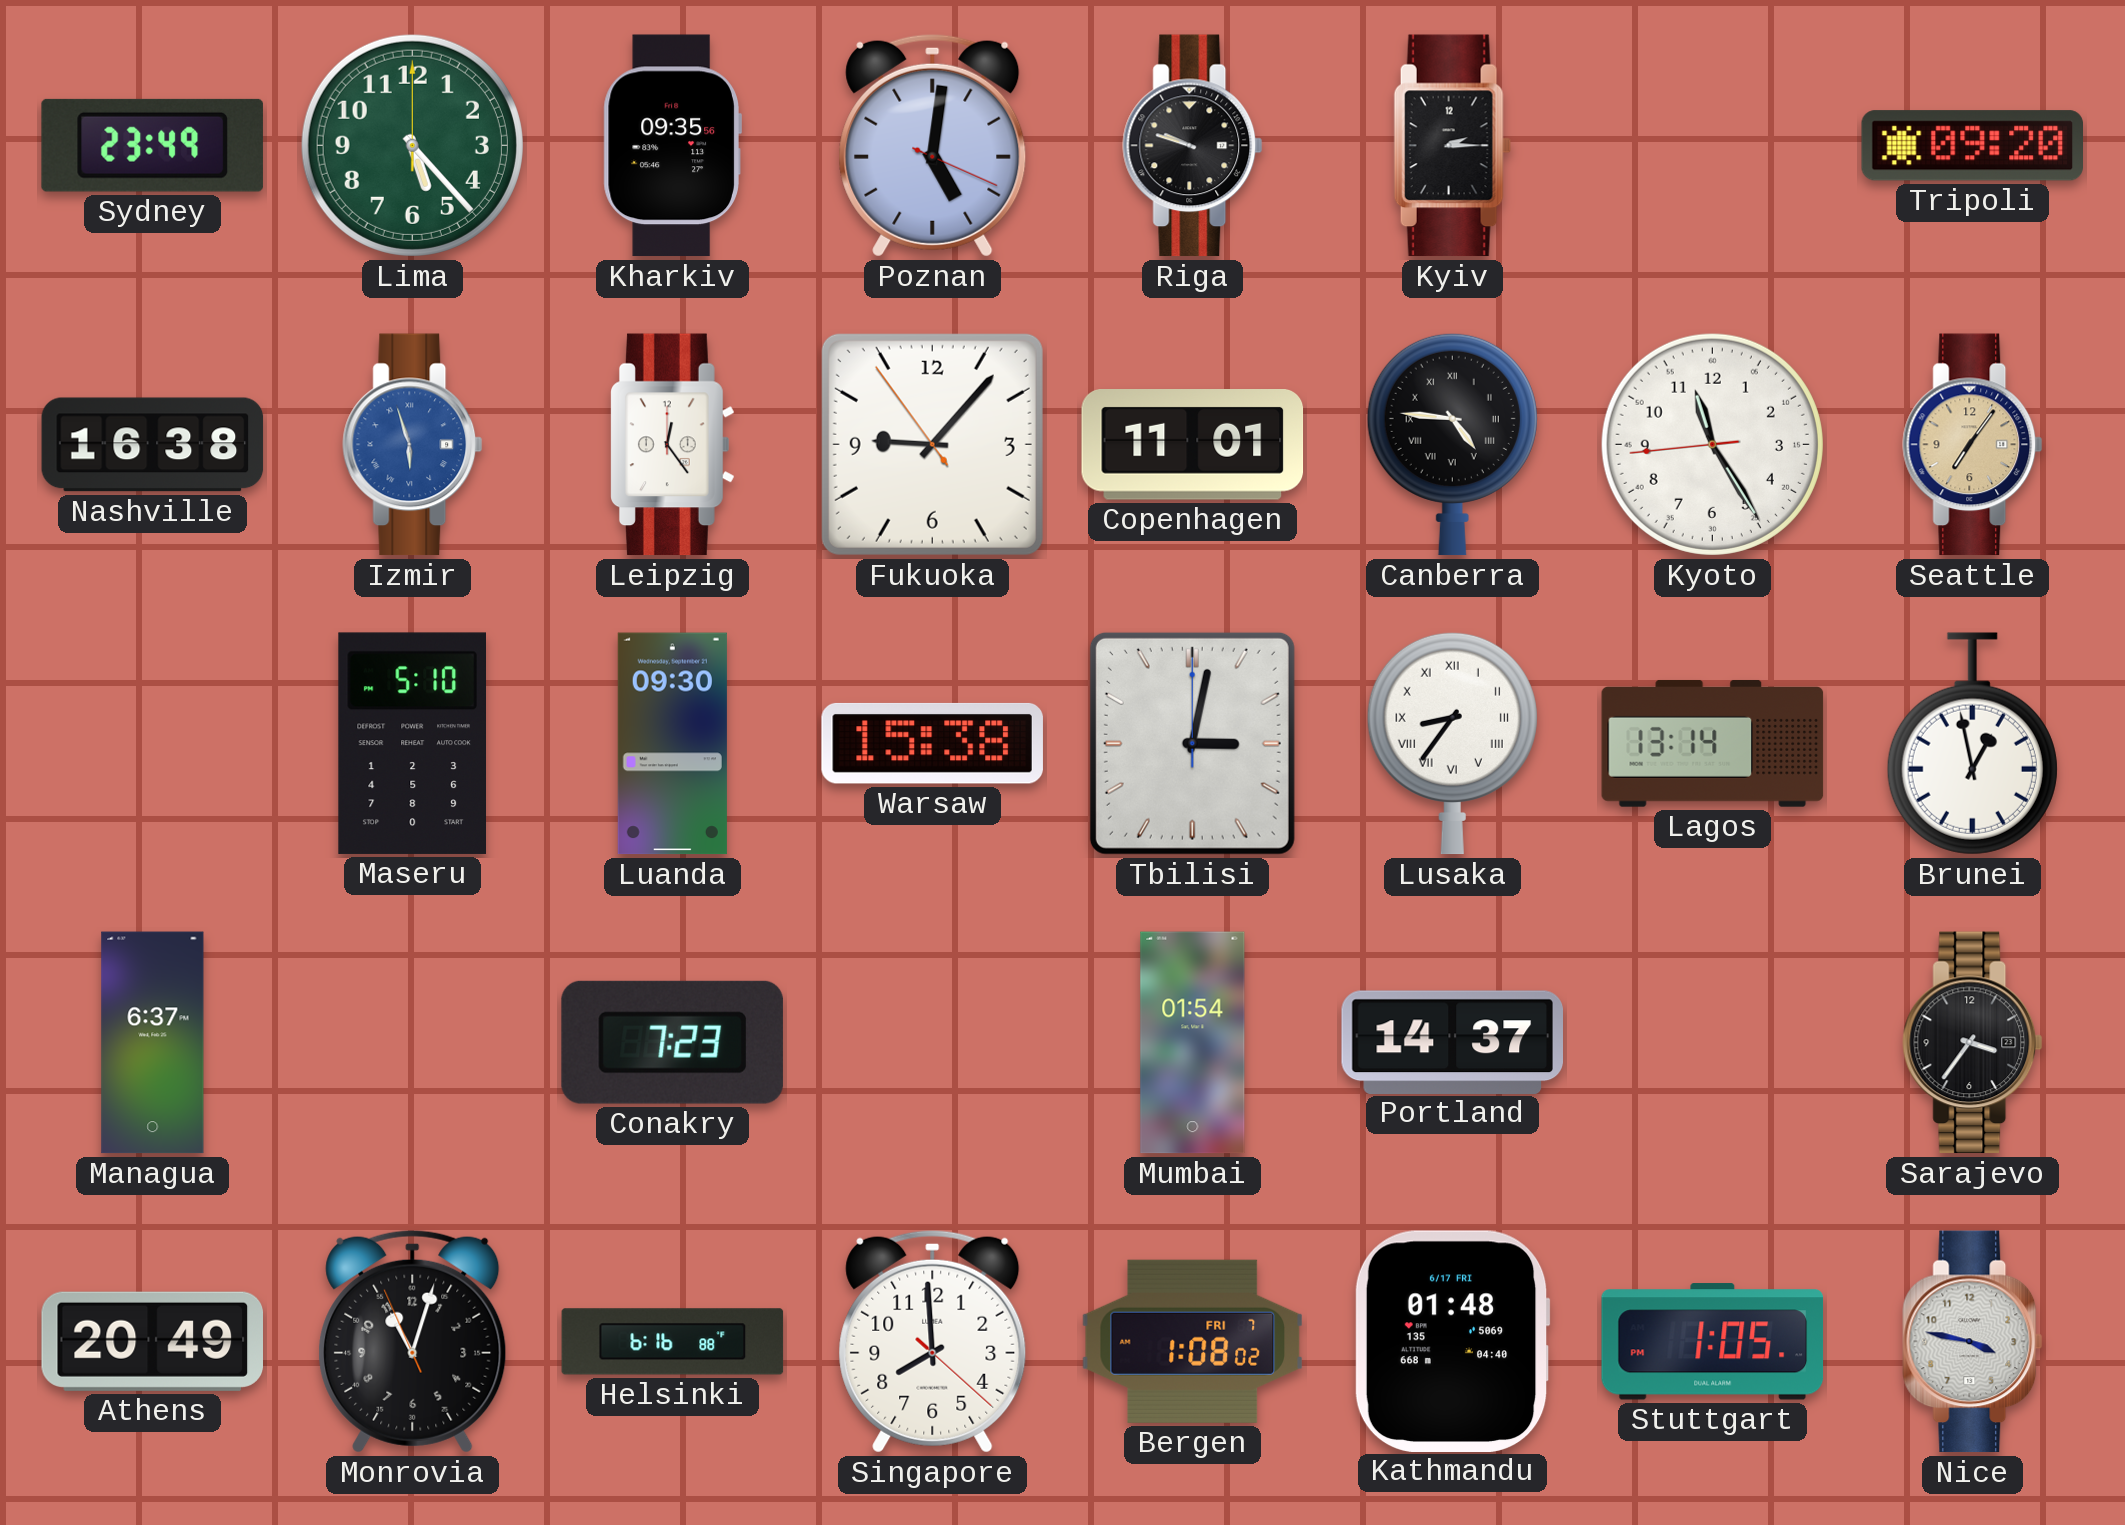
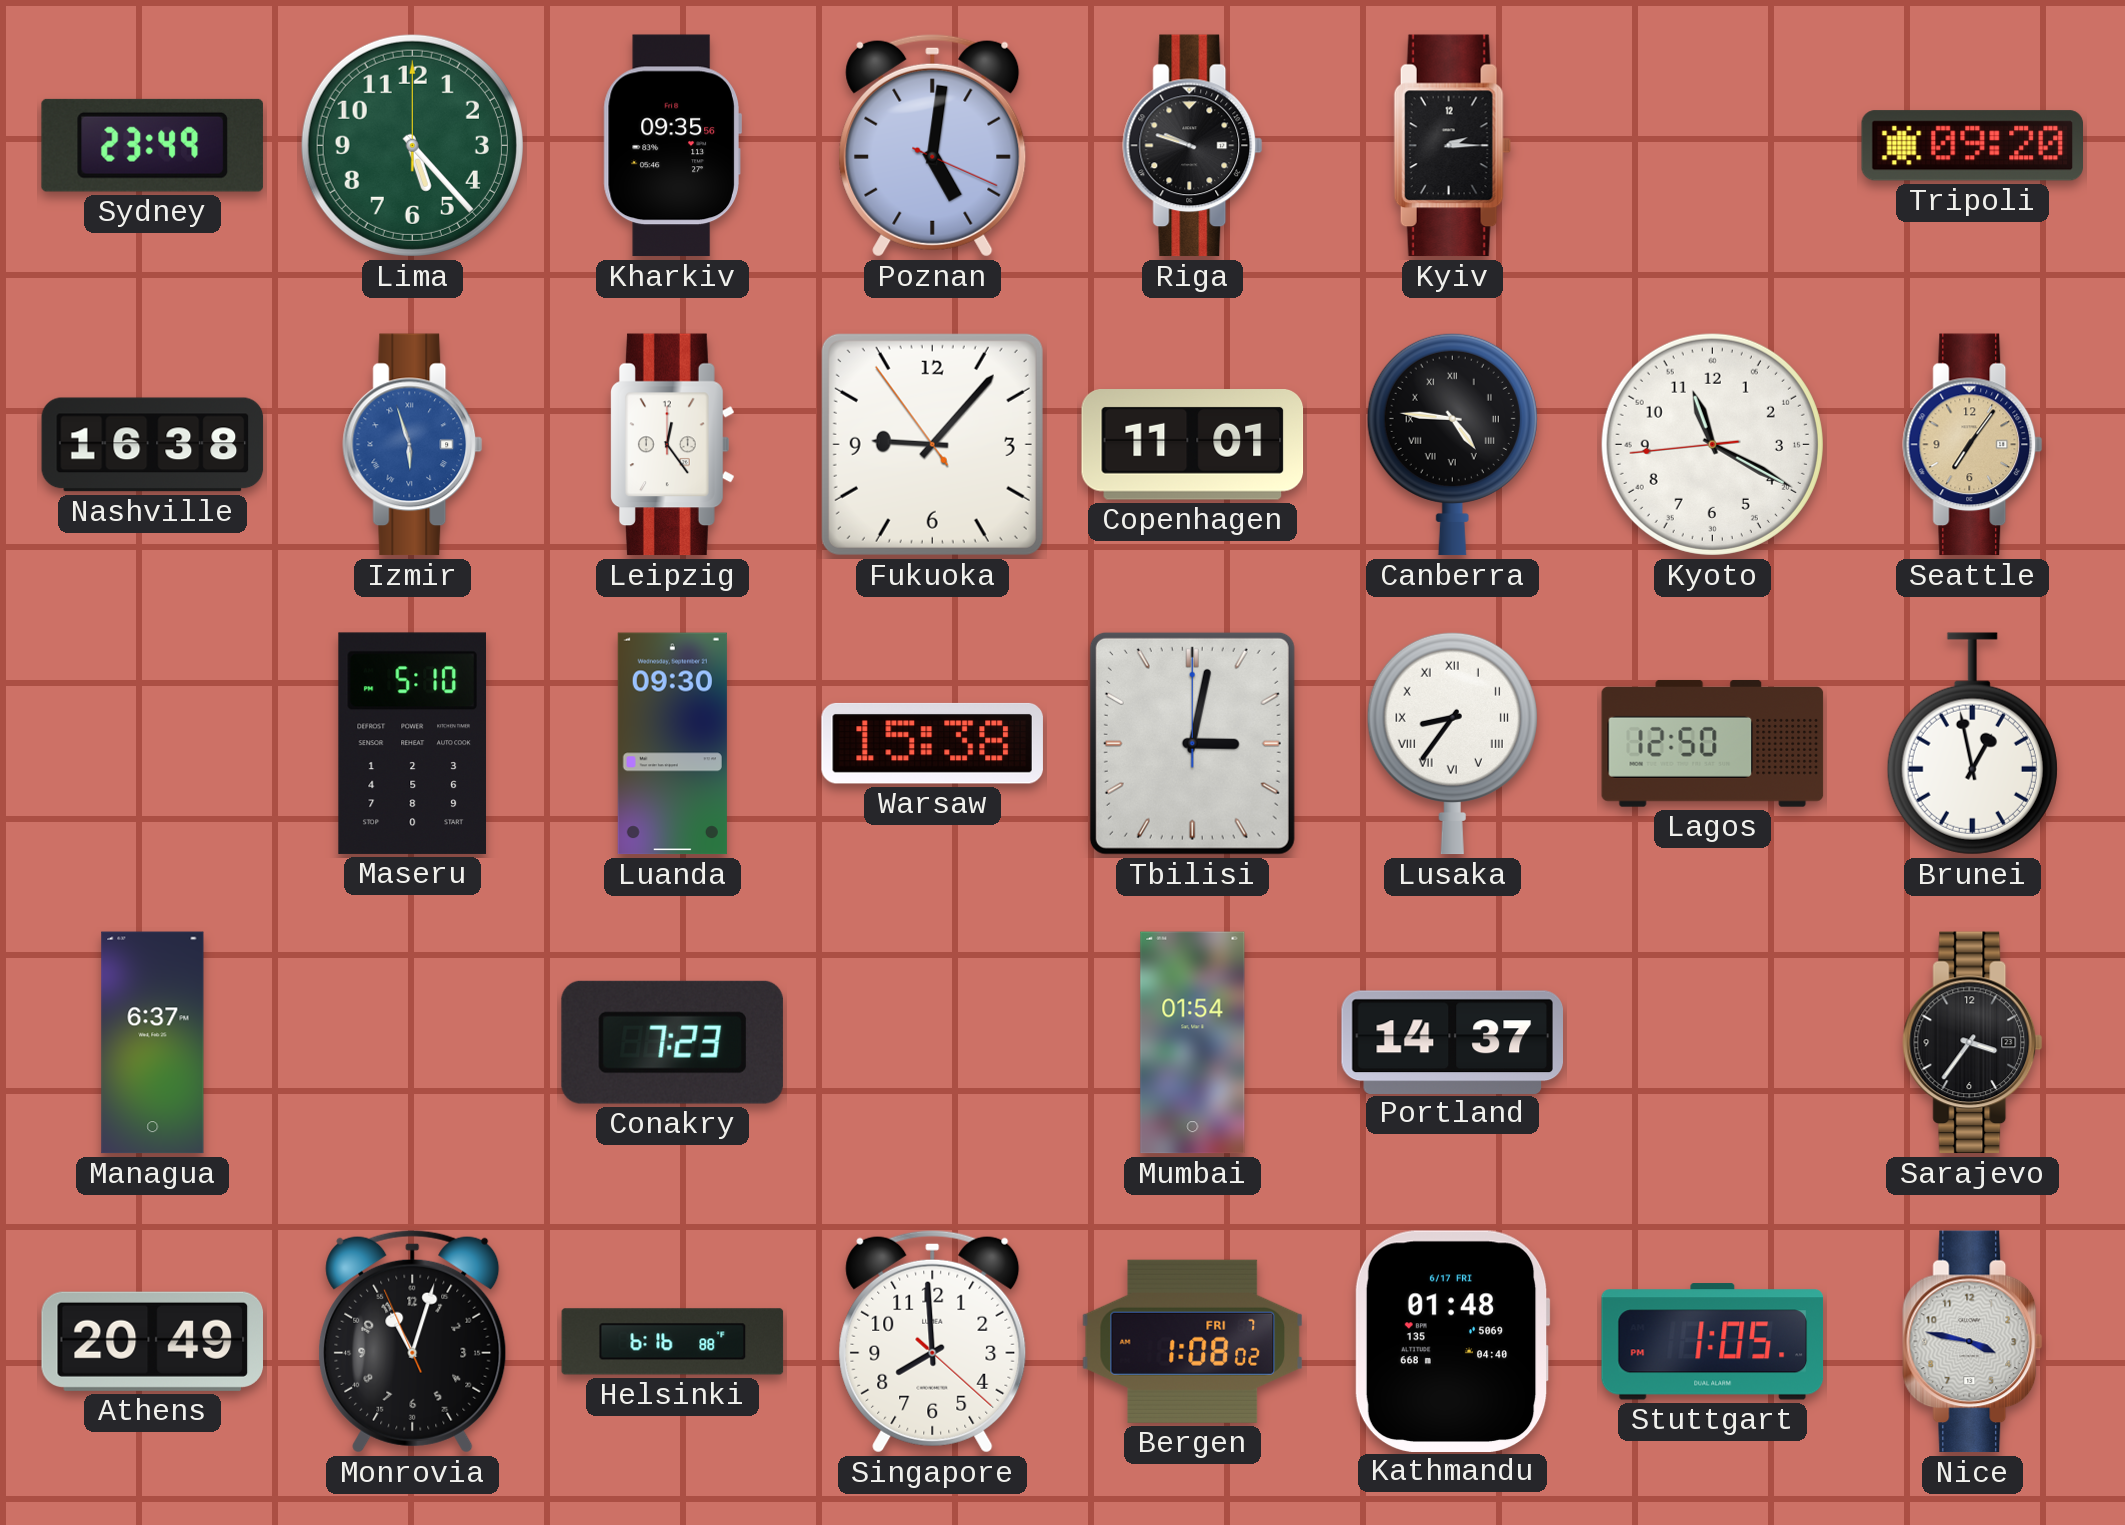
Kyoto: 11:24 -> 11:19
Lagos: 13:14 -> 12:50
